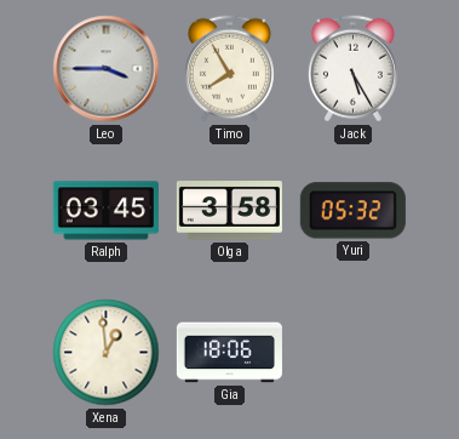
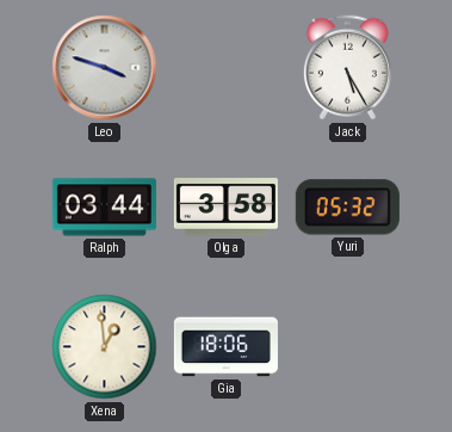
Leo: 3:45 -> 3:48
Timo: 7:55 -> none
Ralph: 03:45 -> 03:44
